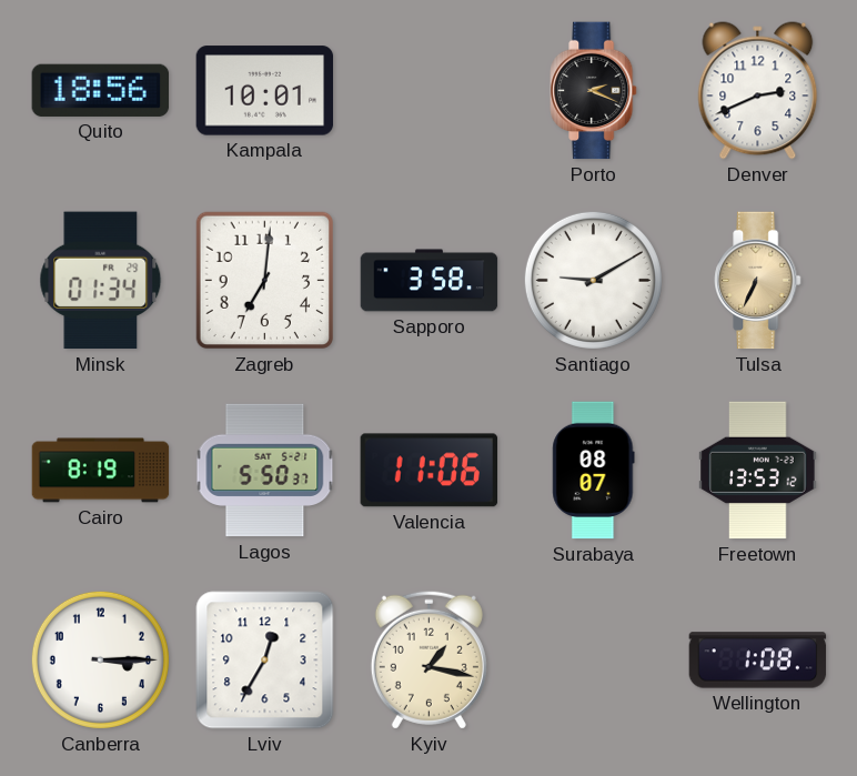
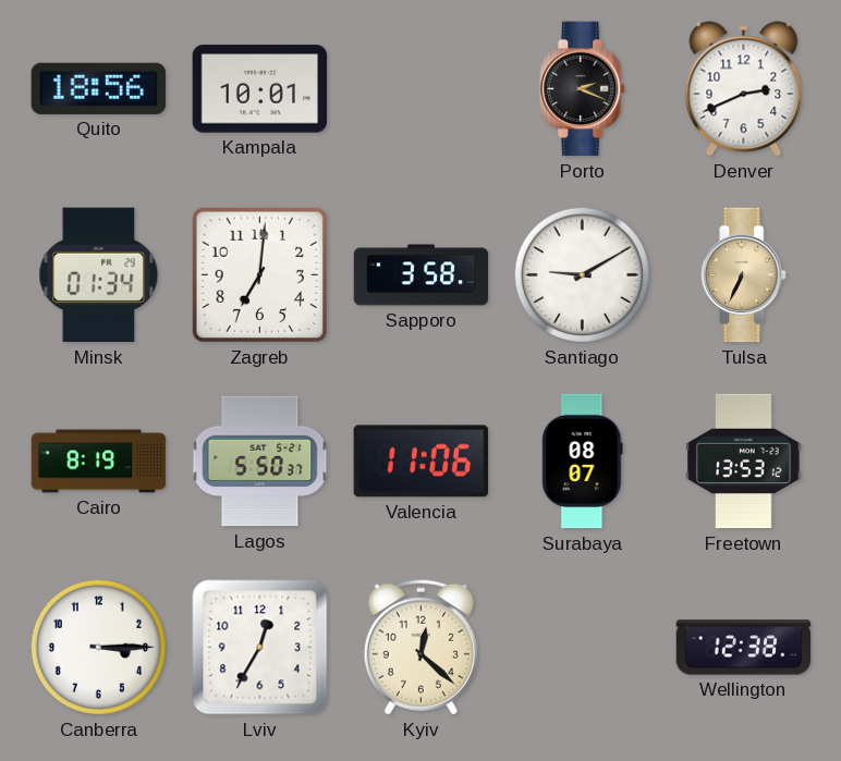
Kyiv: 1:17 -> 12:22
Wellington: 1:08 -> 12:38
